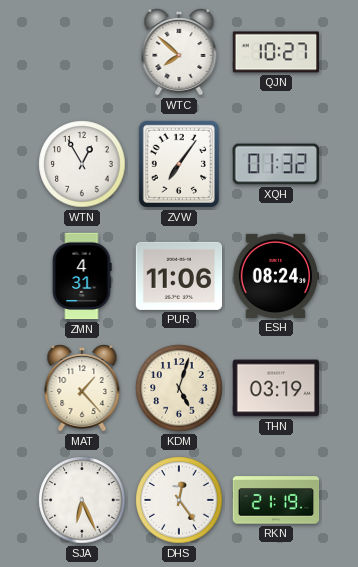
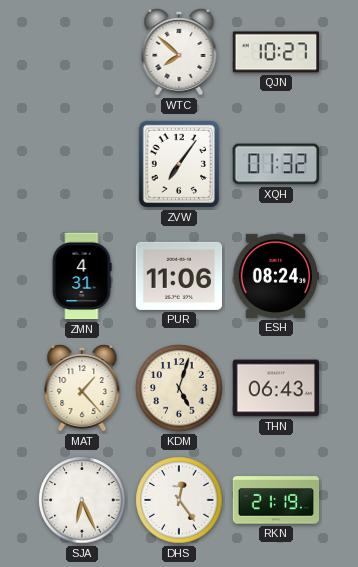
WTN: 12:55 -> none
THN: 03:19 -> 06:43
